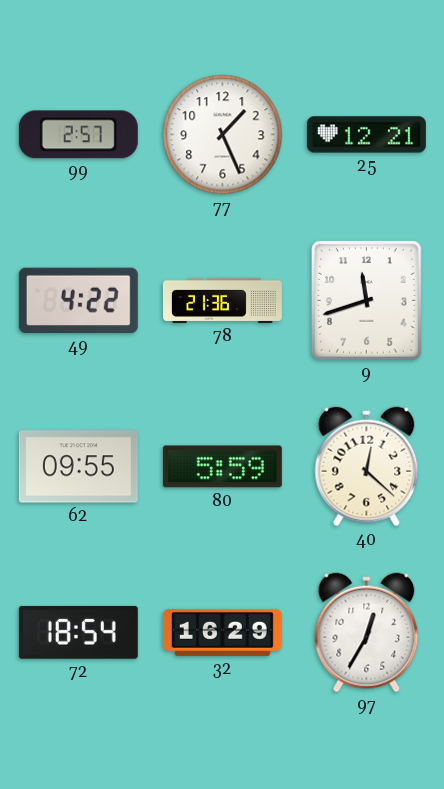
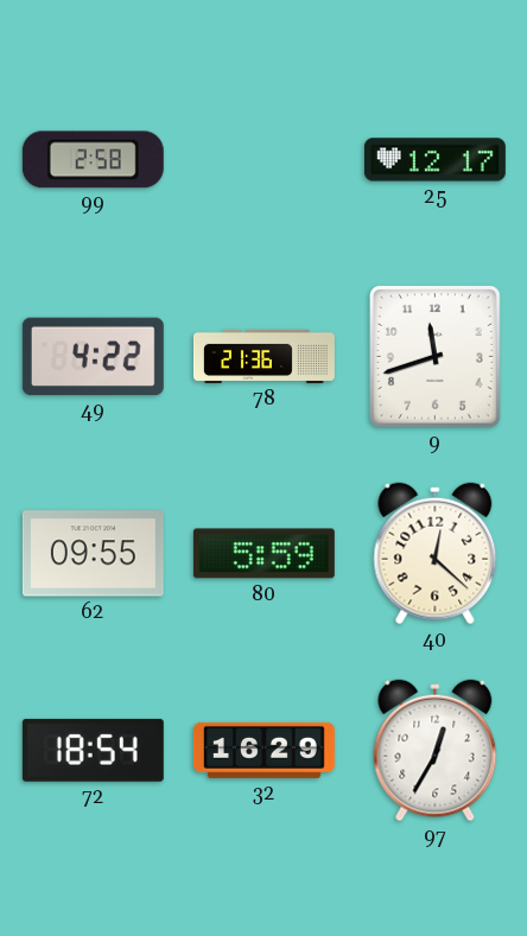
99: 2:57 -> 2:58
77: 1:26 -> none
25: 12:21 -> 12:17
